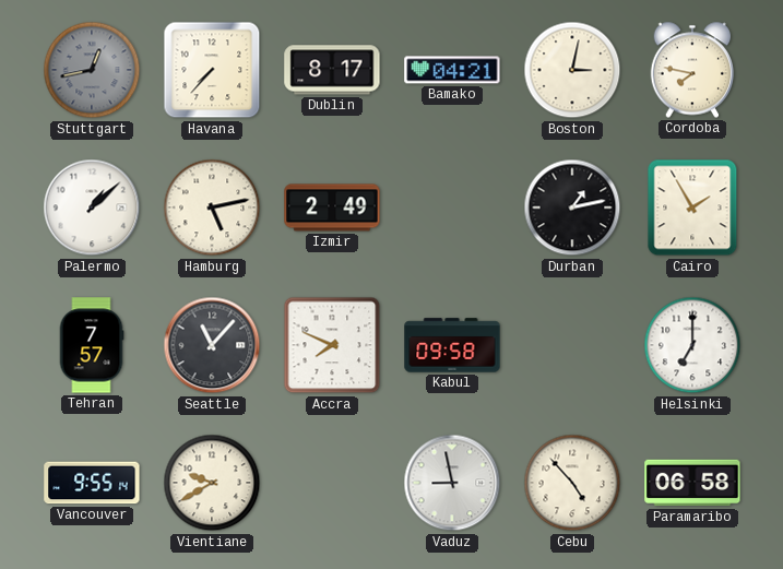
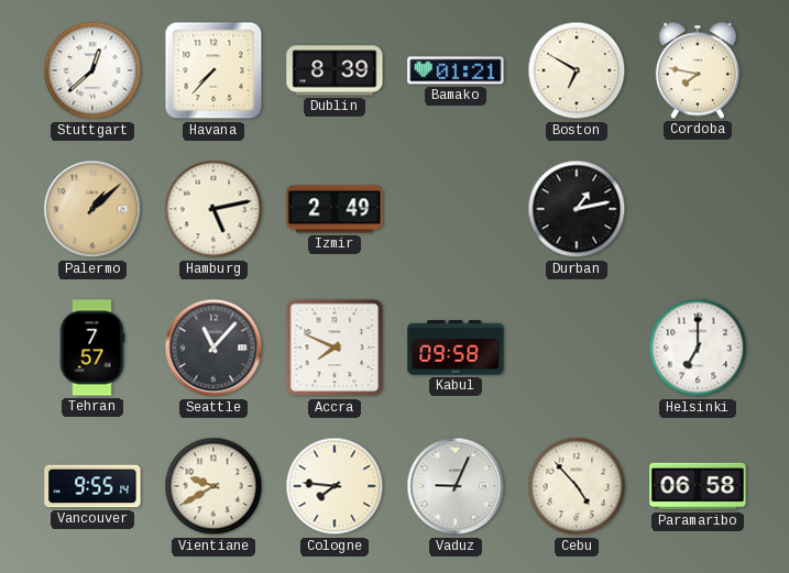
Stuttgart: 12:43 -> 12:38
Stuttgart dial: grey -> white
Dublin: 8:17 -> 8:39
Bamako: 04:21 -> 01:21
Boston: 3:02 -> 6:50
Palermo dial: white -> champagne
Cairo: 1:55 -> none
Cologne: none -> 7:46
Vaduz: 8:58 -> 9:04
